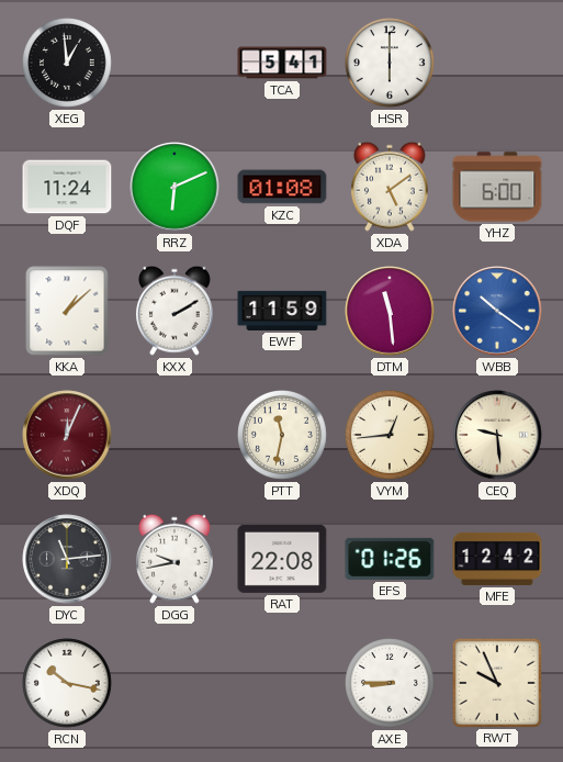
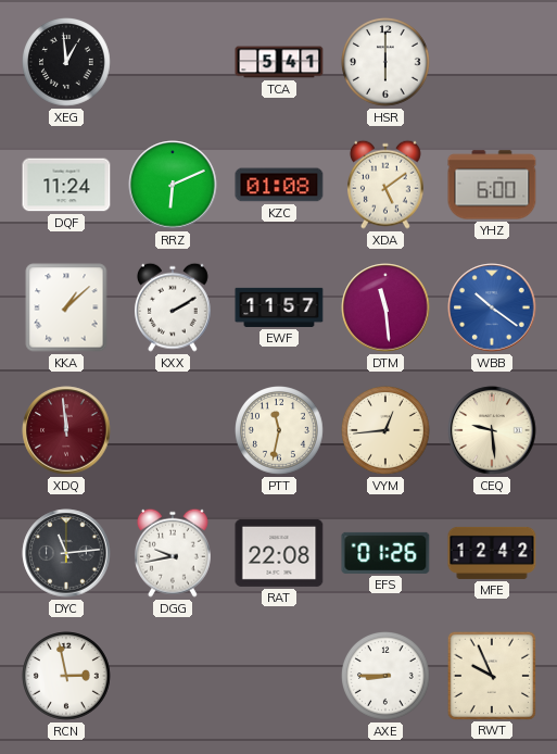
EWF: 11:59 -> 11:57
XDQ: 12:04 -> 11:59
RCN: 10:17 -> 2:58
